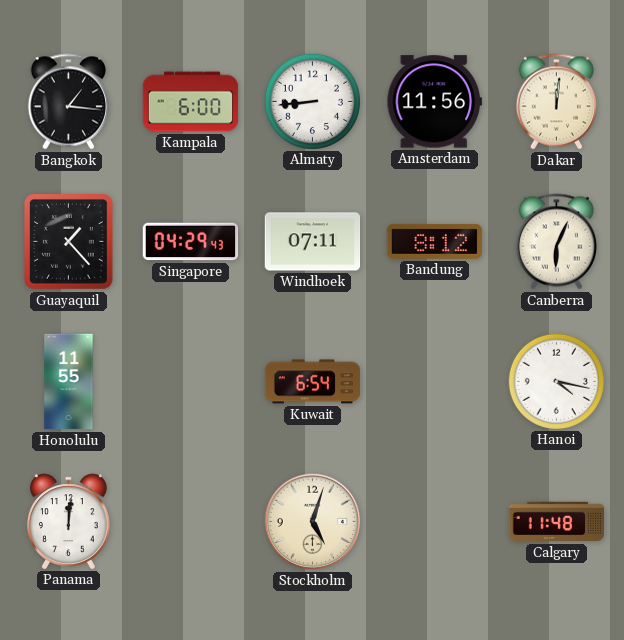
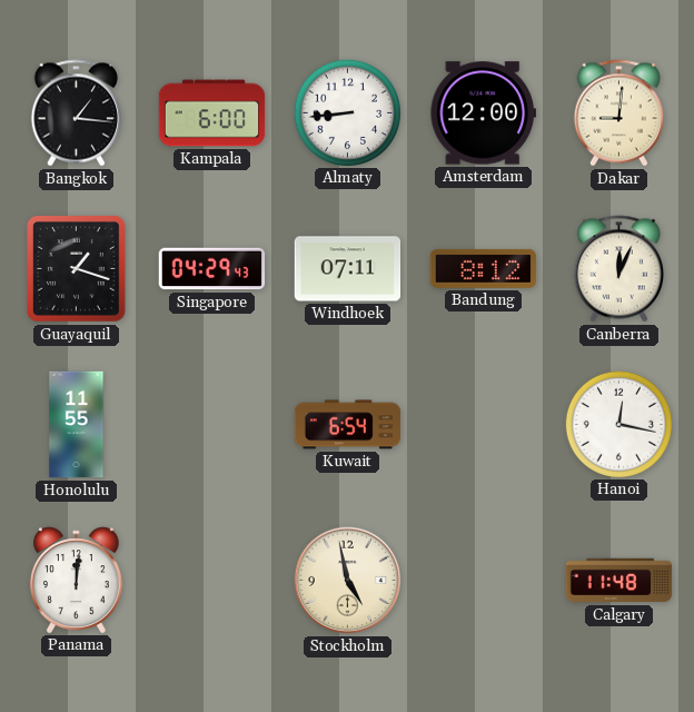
Amsterdam: 11:56 -> 12:00
Dakar: 12:01 -> 9:01
Guayaquil: 1:23 -> 1:18
Canberra: 6:04 -> 12:04
Hanoi: 4:17 -> 12:17
Stockholm: 5:03 -> 4:58
